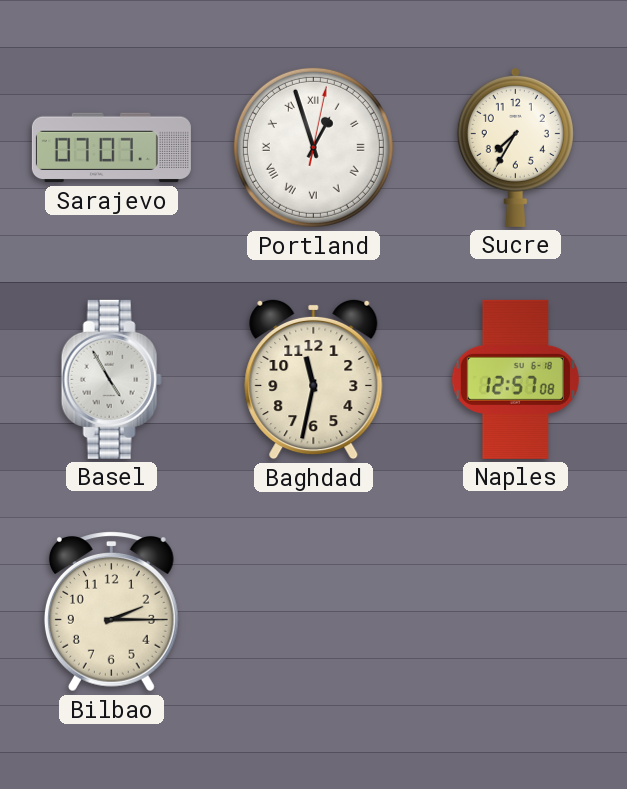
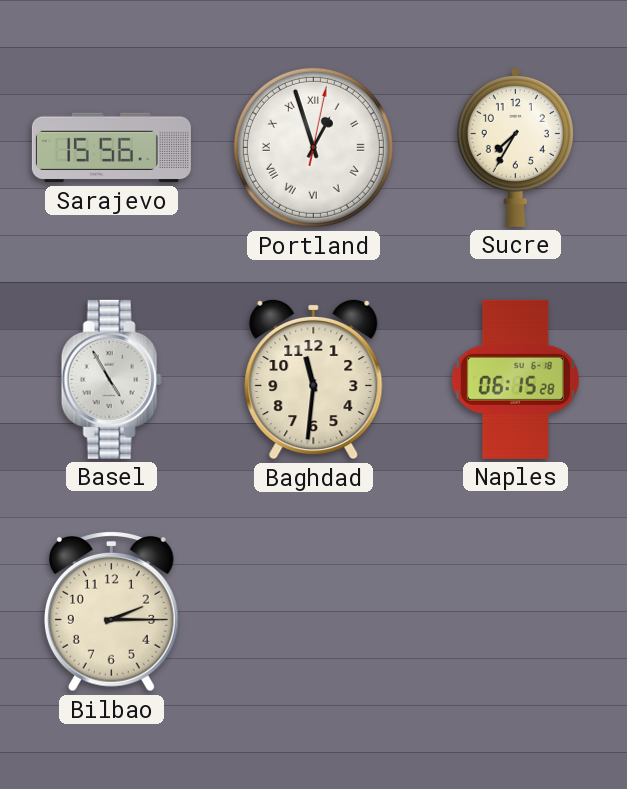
Sarajevo: 07:07 -> 15:56
Baghdad: 11:32 -> 11:31
Naples: 12:57 -> 06:15
